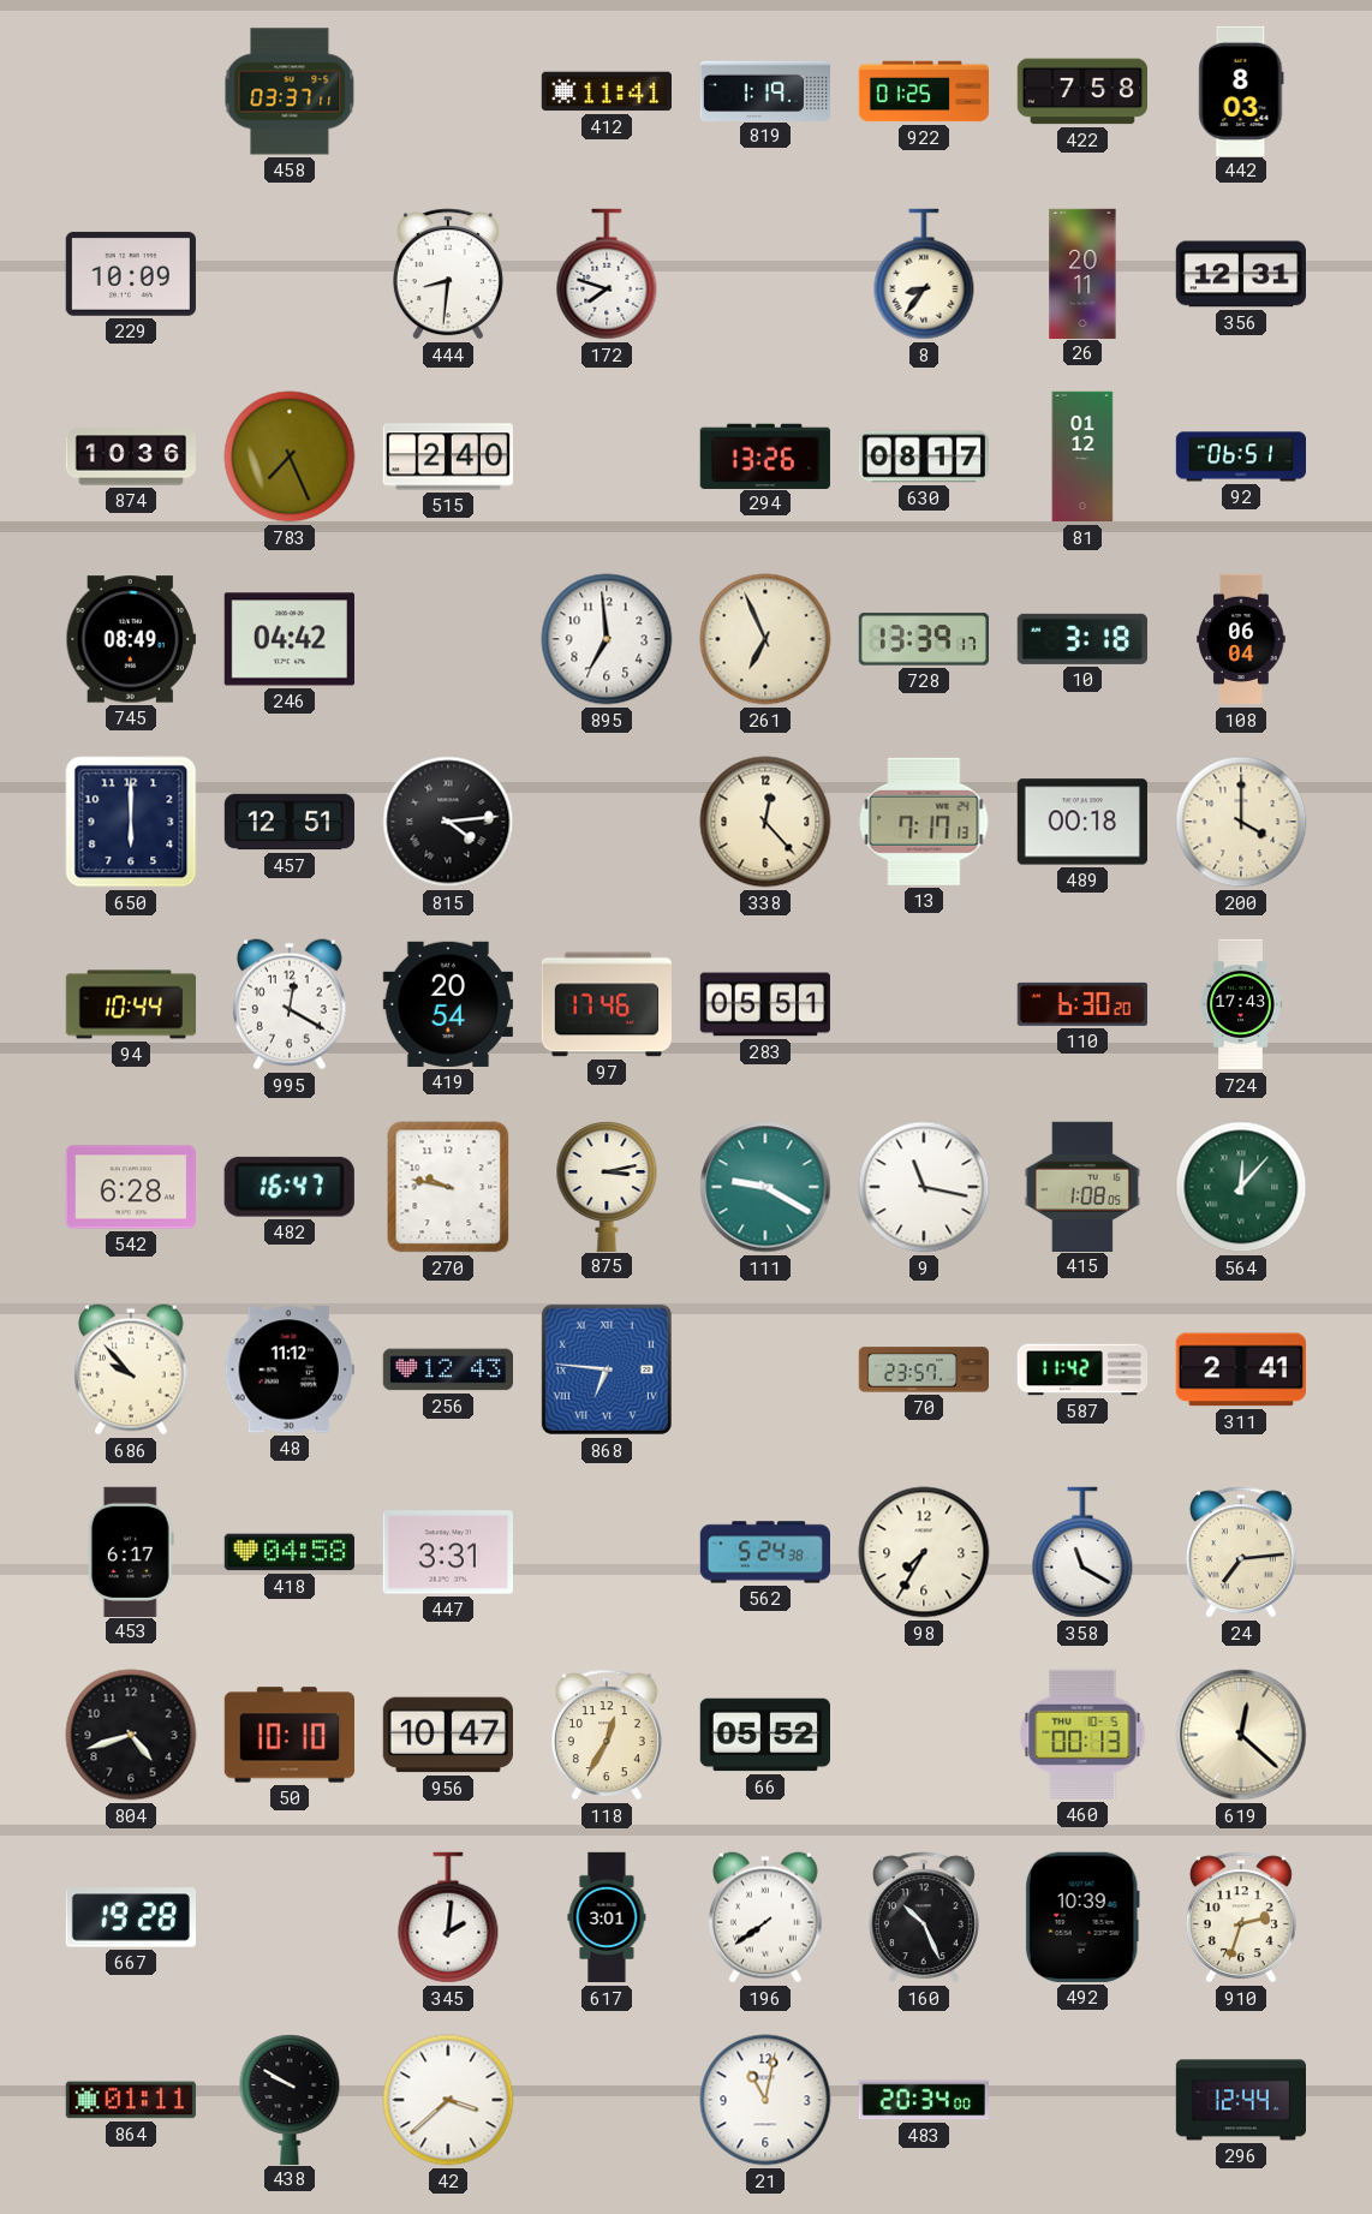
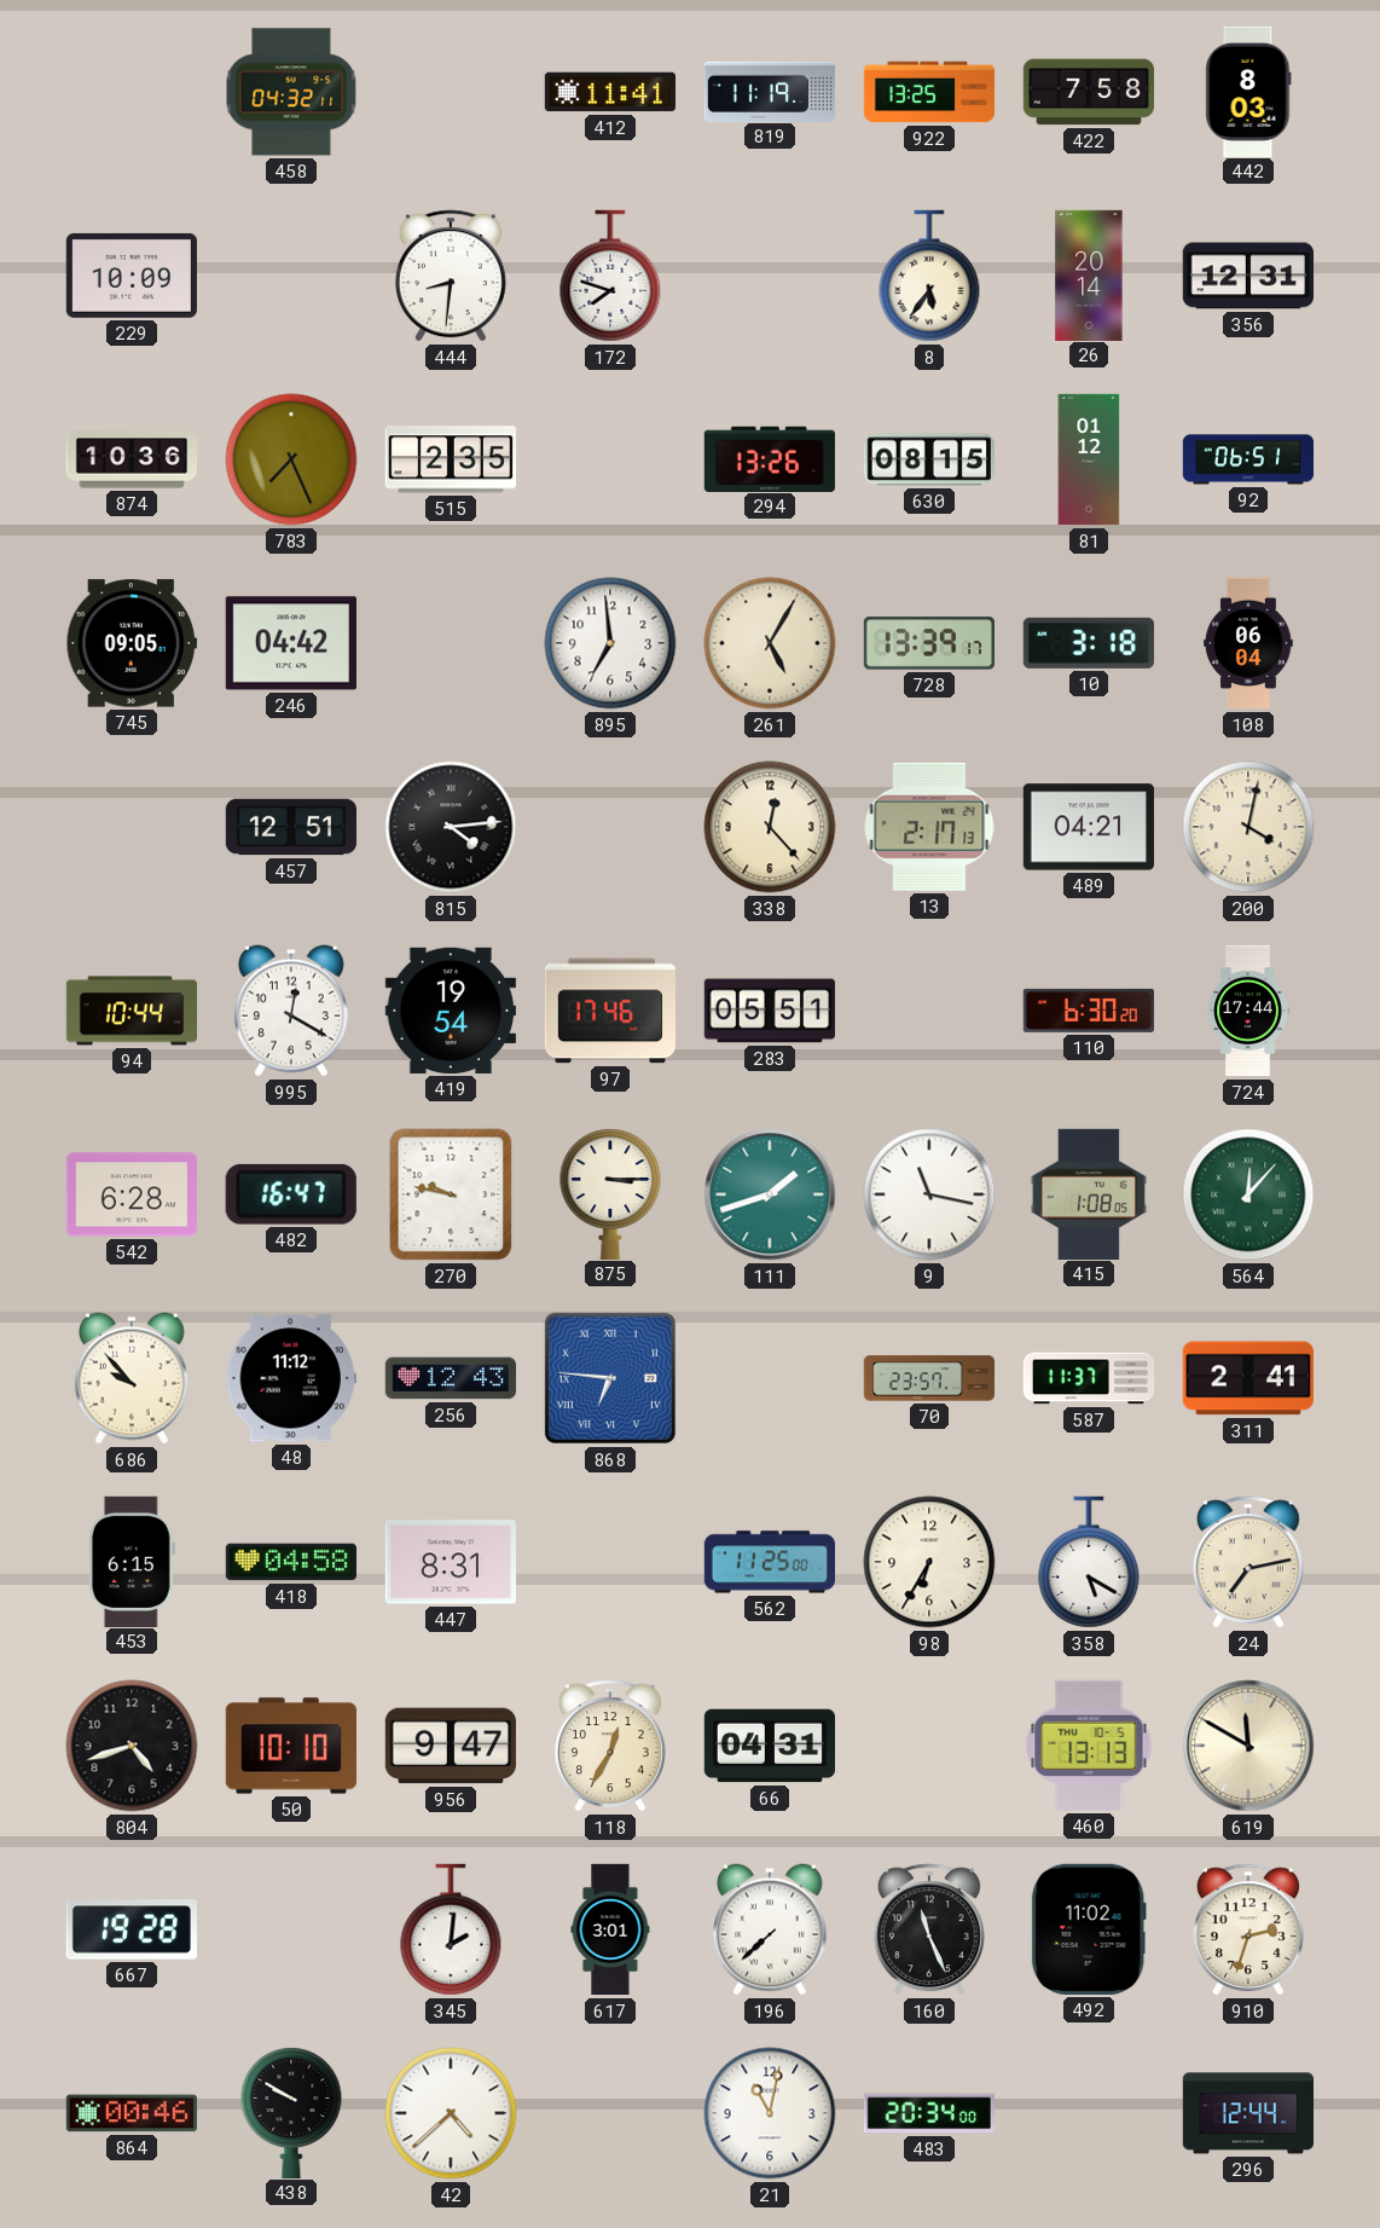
458: 03:37 -> 04:32
819: 1:19 -> 11:19
922: 01:25 -> 13:25
8: 8:36 -> 5:36
26: 20:11 -> 20:14
515: 2:40 -> 2:35
630: 08:17 -> 08:15
745: 08:49 -> 09:05
261: 6:56 -> 5:05
650: 6:00 -> none
13: 7:17 -> 2:17
489: 00:18 -> 04:21
200: 4:00 -> 4:02
419: 20:54 -> 19:54
724: 17:43 -> 17:44
875: 3:13 -> 3:15
111: 9:20 -> 1:42
587: 11:42 -> 11:37
453: 6:17 -> 6:15
447: 3:31 -> 8:31
562: 5:24 -> 11:25
98: 7:35 -> 6:35
358: 11:20 -> 5:20
24: 7:14 -> 7:13
956: 10:47 -> 9:47
66: 05:52 -> 04:31
460: 00:13 -> 13:13
619: 12:22 -> 11:50
196: 7:39 -> 7:38
160: 10:26 -> 11:26
492: 10:39 -> 11:02
864: 01:11 -> 00:46
42: 3:38 -> 4:38
